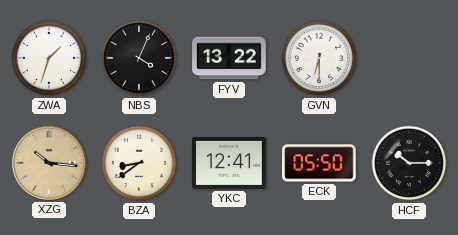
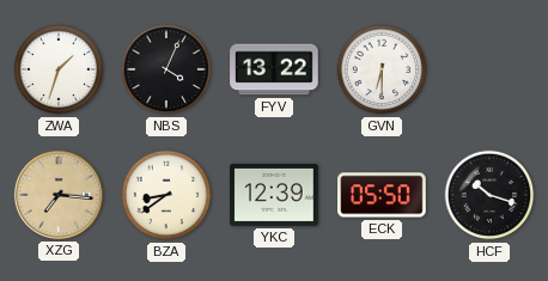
XZG: 10:16 -> 7:16
YKC: 12:41 -> 12:39
HCF: 10:15 -> 10:18
